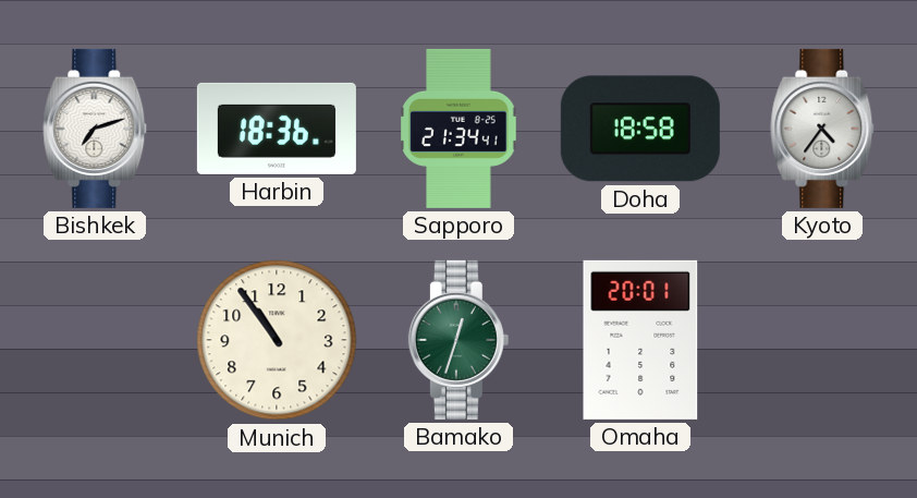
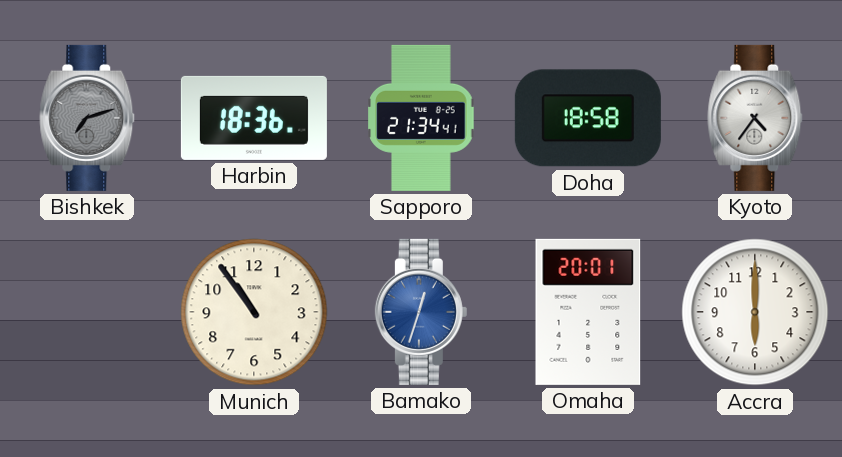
Bishkek dial: white -> grey
Bamako dial: green -> blue
Accra: none -> 6:00
